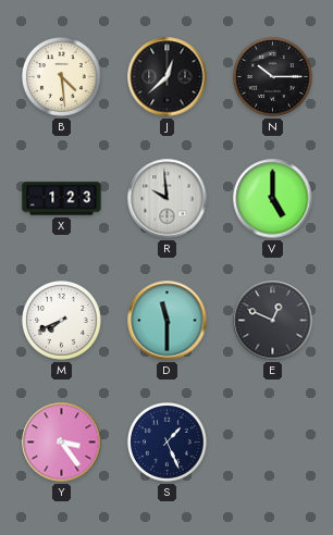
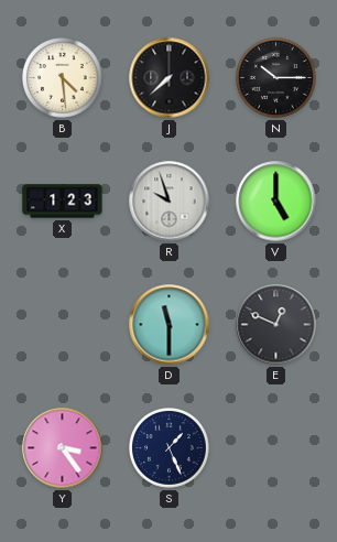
J: 12:38 -> 7:38
R: 9:59 -> 9:57
M: 7:41 -> none
